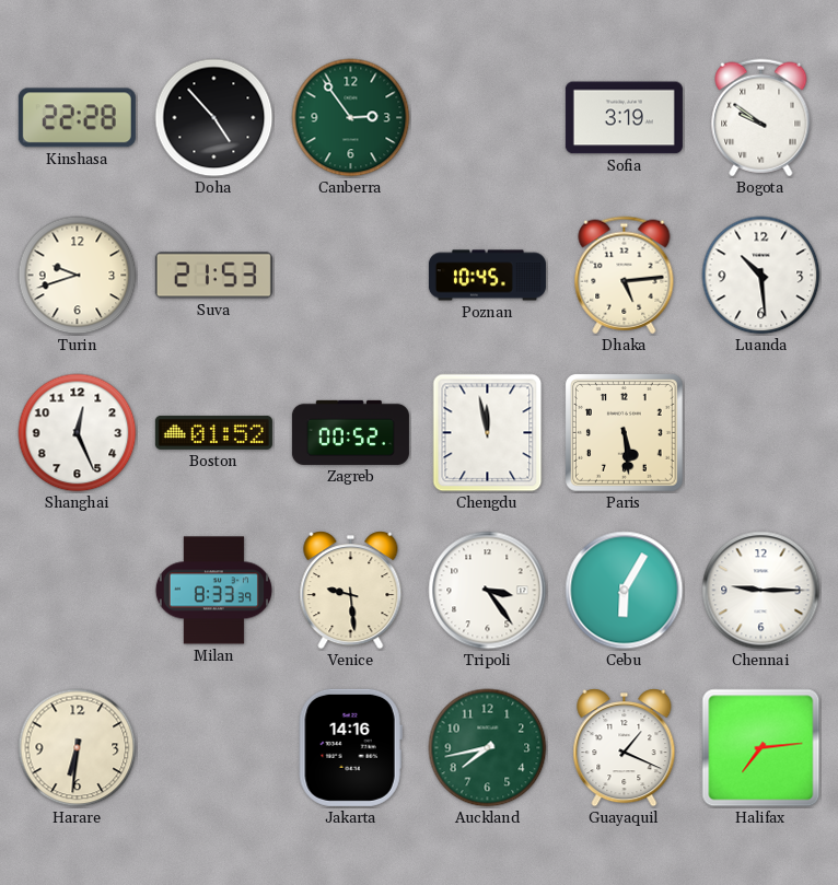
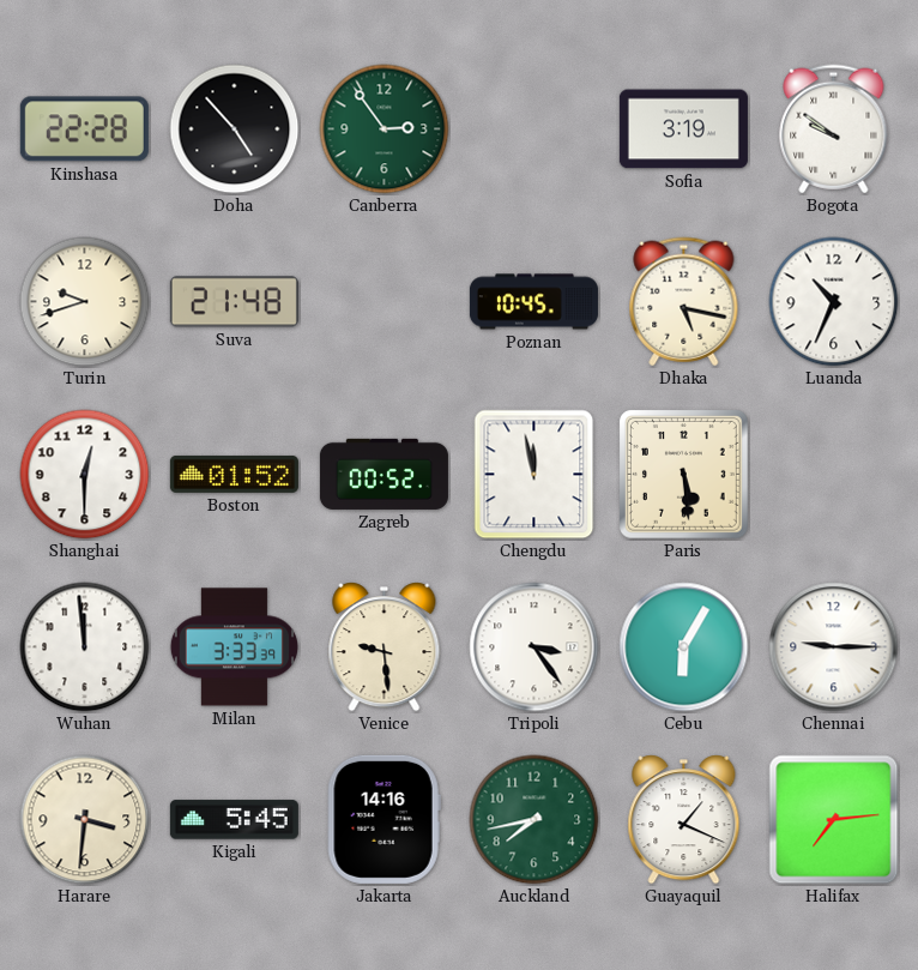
Suva: 21:53 -> 21:48
Dhaka: 5:14 -> 5:17
Luanda: 10:29 -> 10:34
Shanghai: 12:26 -> 12:30
Wuhan: none -> 11:59
Milan: 8:33 -> 3:33
Harare: 6:31 -> 3:31
Kigali: none -> 5:45
